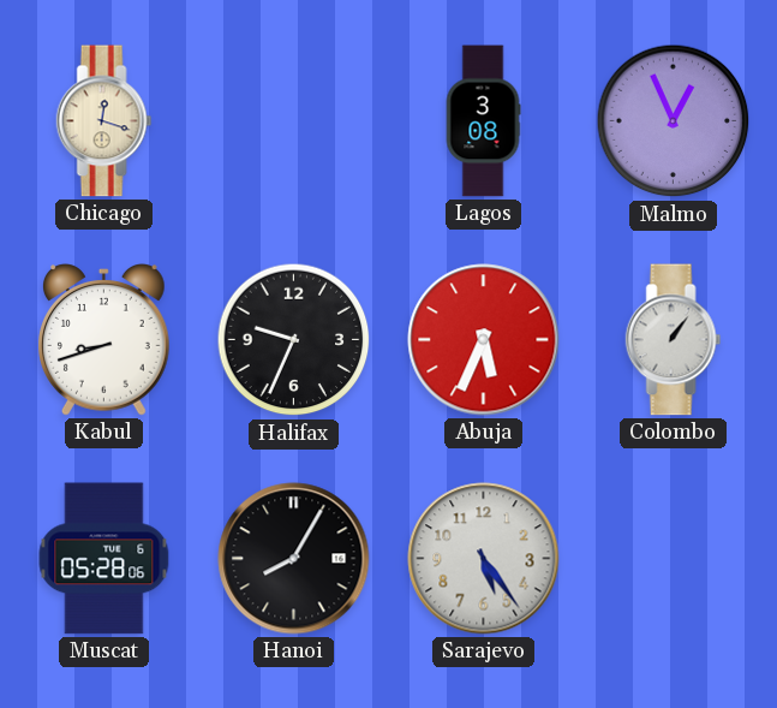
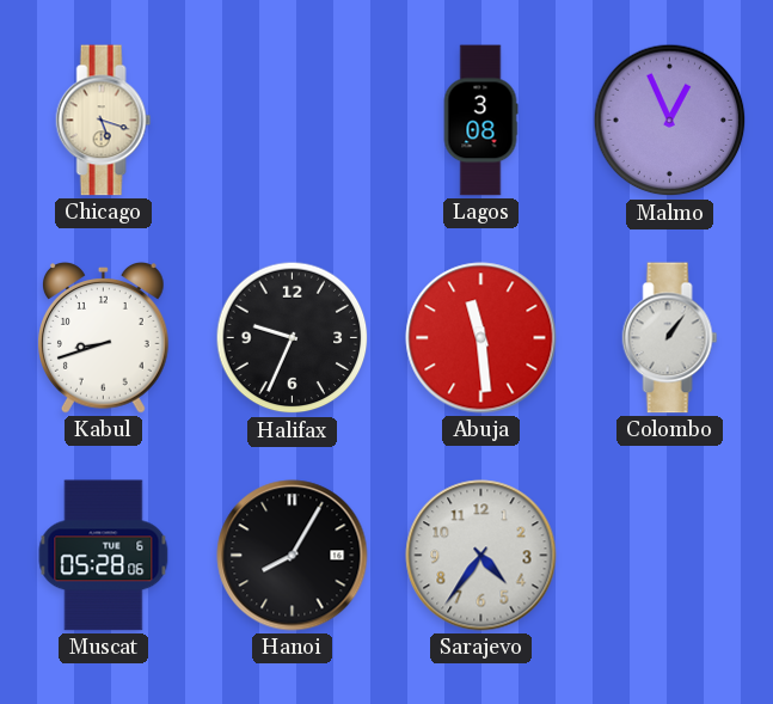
Chicago: 12:18 -> 5:18
Abuja: 5:34 -> 11:29
Sarajevo: 5:24 -> 4:36
